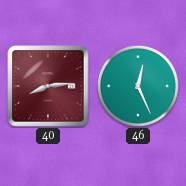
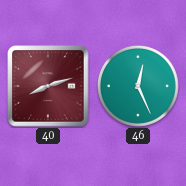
40: 8:14 -> 8:12
